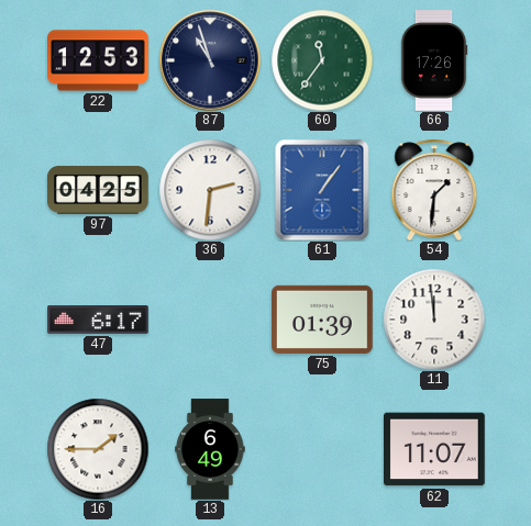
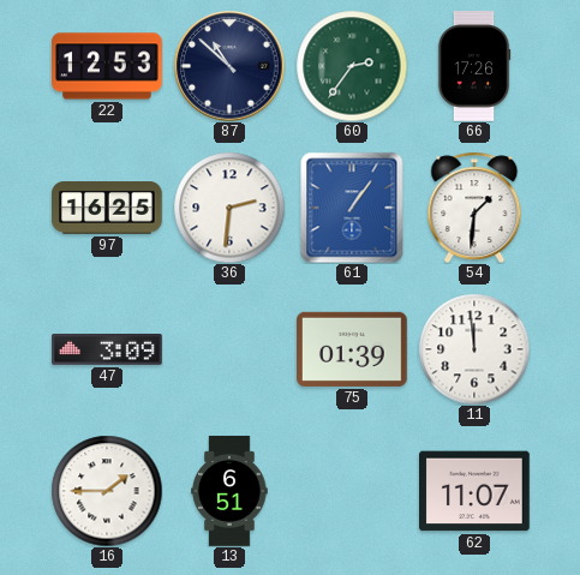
87: 10:57 -> 10:52
60: 11:36 -> 2:36
97: 04:25 -> 16:25
47: 6:17 -> 3:09
13: 6:49 -> 6:51
